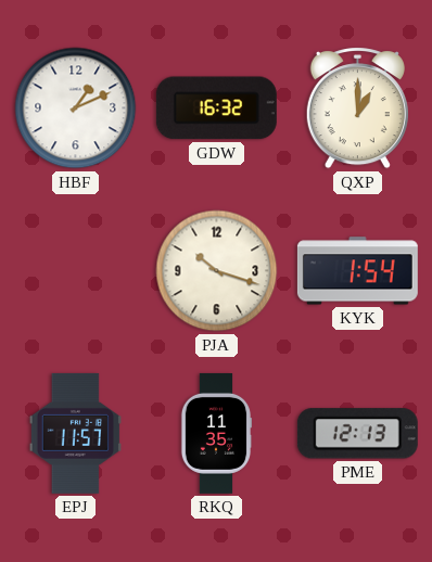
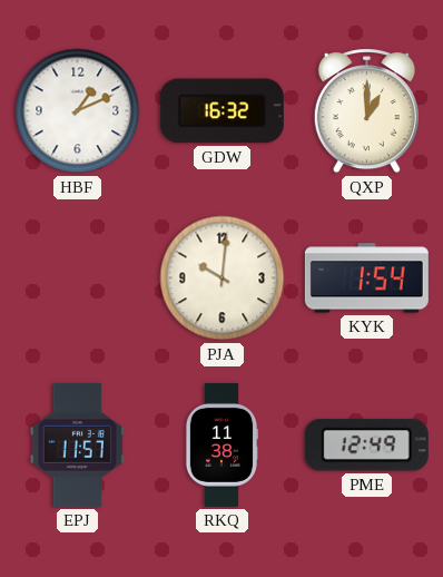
PJA: 10:18 -> 10:01
RKQ: 11:35 -> 11:38
PME: 12:13 -> 12:49
